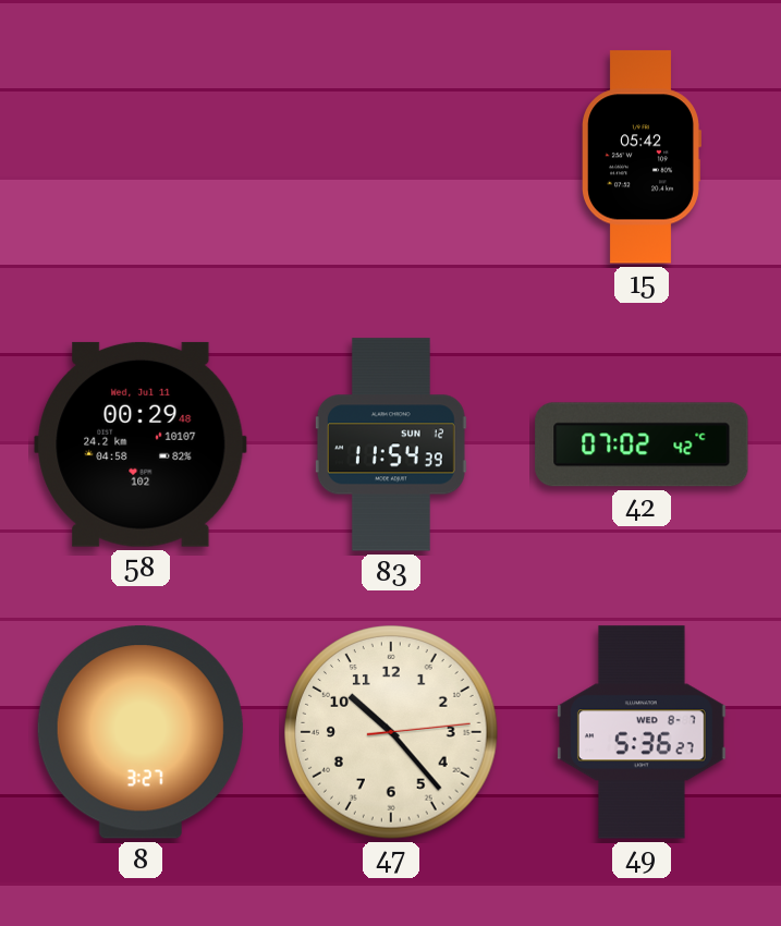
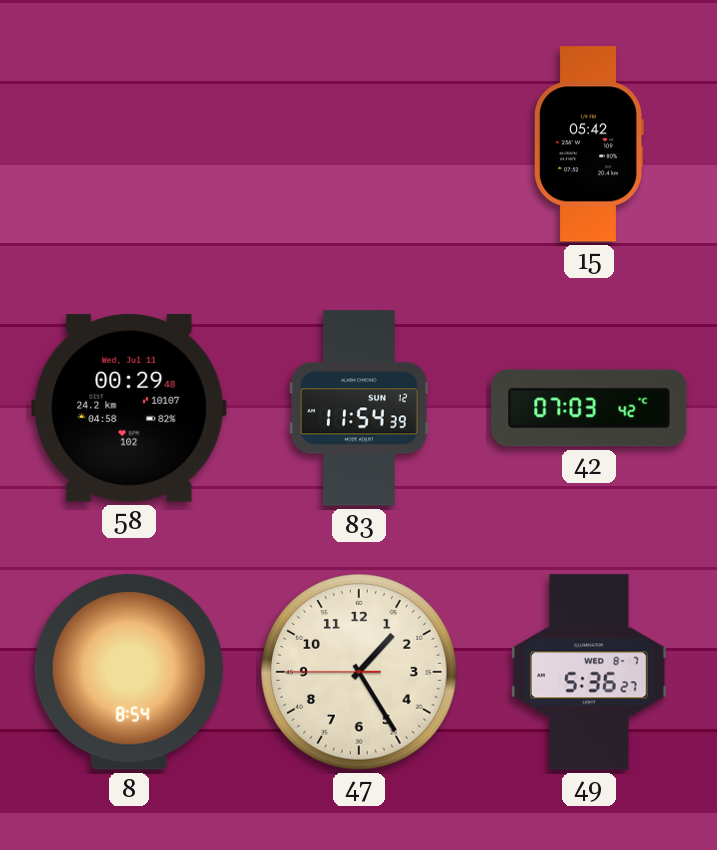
42: 07:02 -> 07:03
8: 3:27 -> 8:54
47: 10:23 -> 1:24
